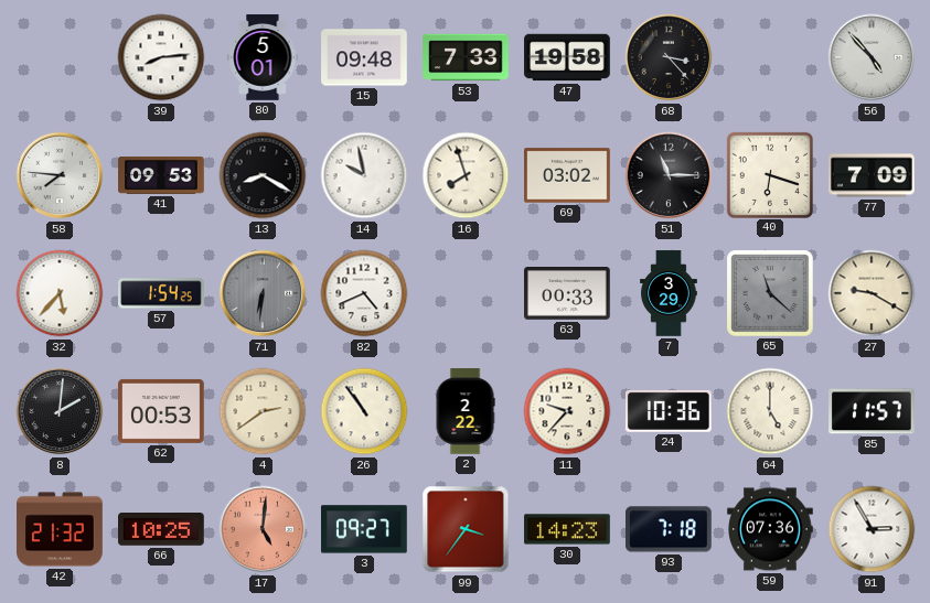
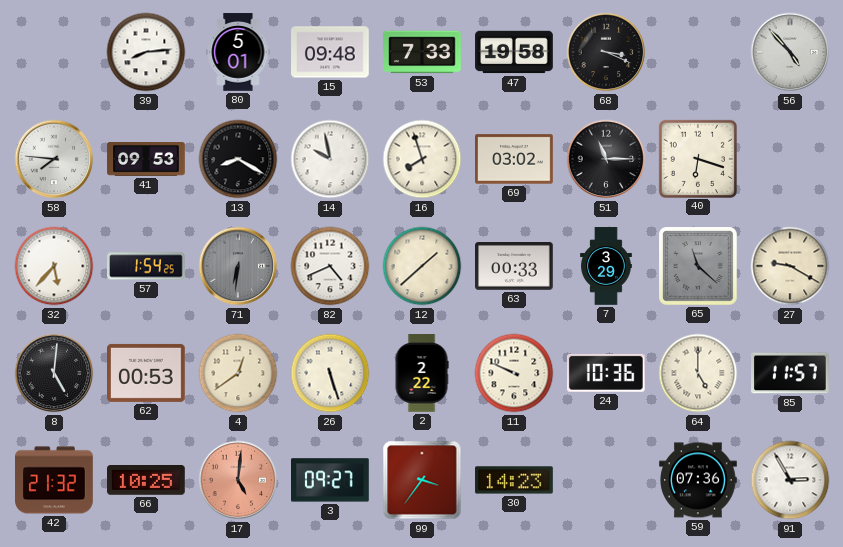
68: 3:23 -> 3:19
77: 7:09 -> none
12: none -> 1:38
8: 2:01 -> 5:01
4: 2:39 -> 12:39
26: 10:54 -> 5:27
11: 9:37 -> 9:49
93: 7:18 -> none
